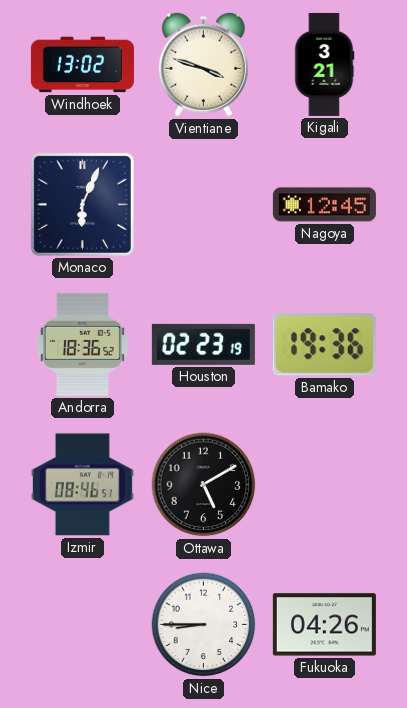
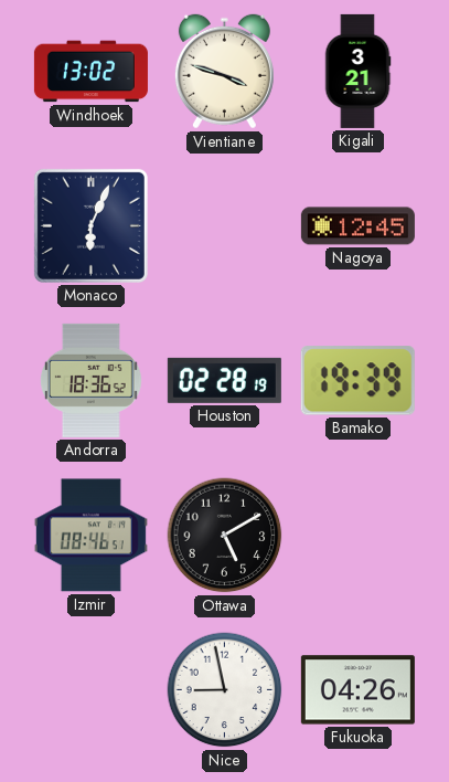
Houston: 02:23 -> 02:28
Bamako: 19:36 -> 19:39
Nice: 8:45 -> 8:58
